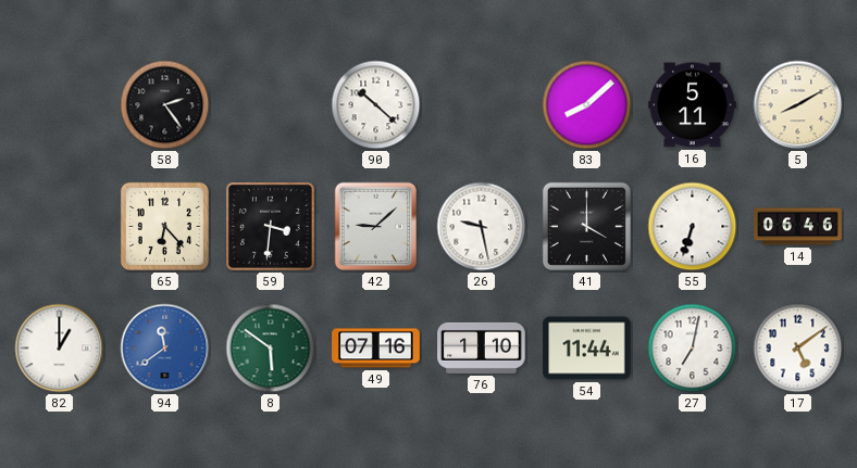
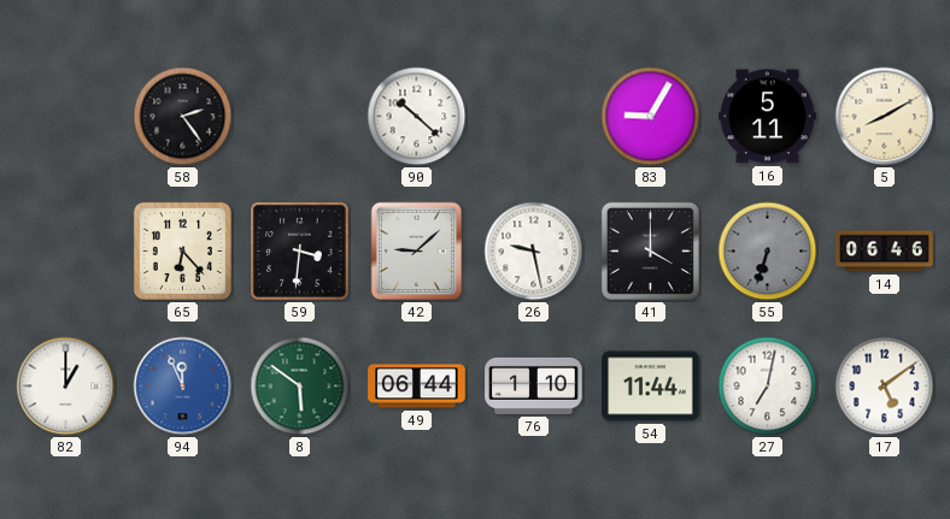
83: 8:08 -> 9:05
55 dial: white -> grey
94: 11:39 -> 11:56
49: 07:16 -> 06:44
